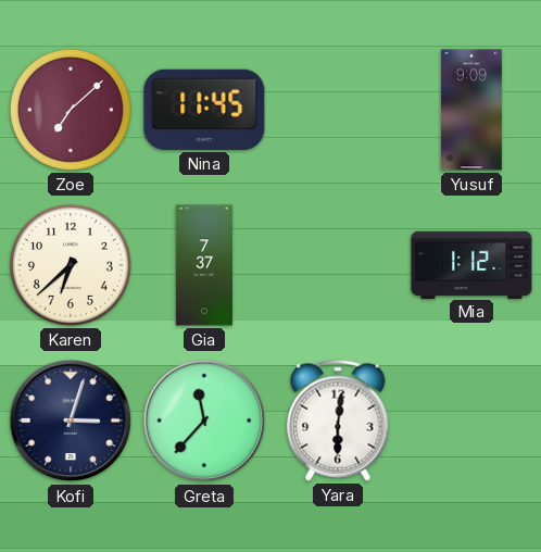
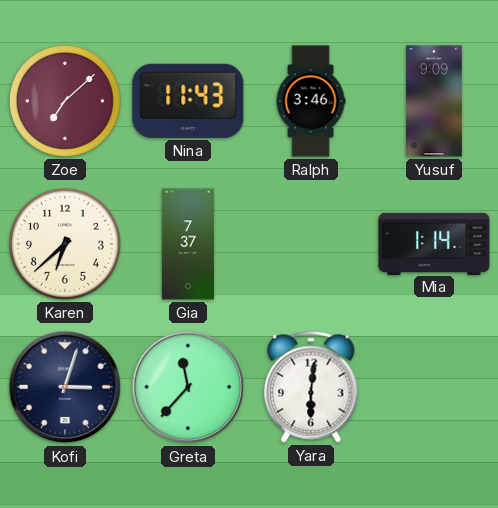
Nina: 11:45 -> 11:43
Ralph: none -> 3:46
Mia: 1:12 -> 1:14
